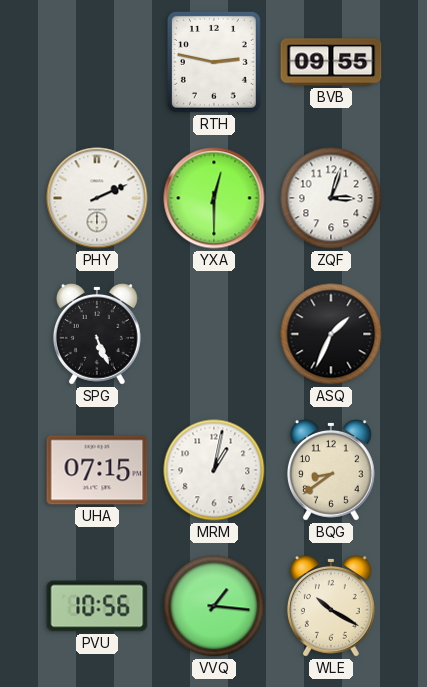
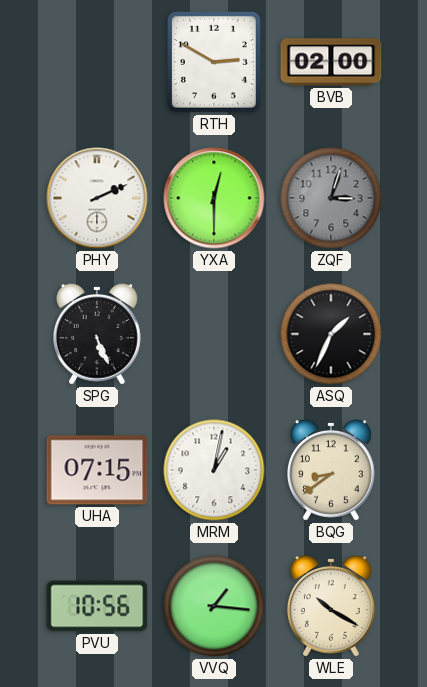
RTH: 2:47 -> 2:50
BVB: 09:55 -> 02:00
ZQF dial: white -> grey
